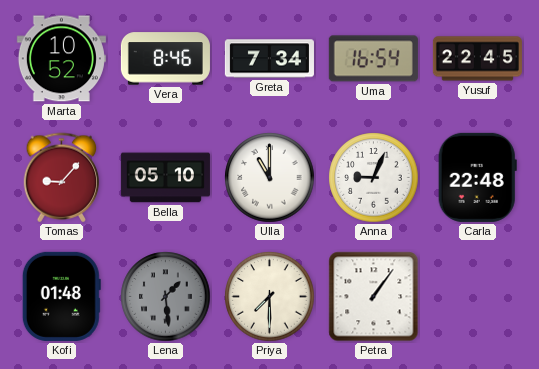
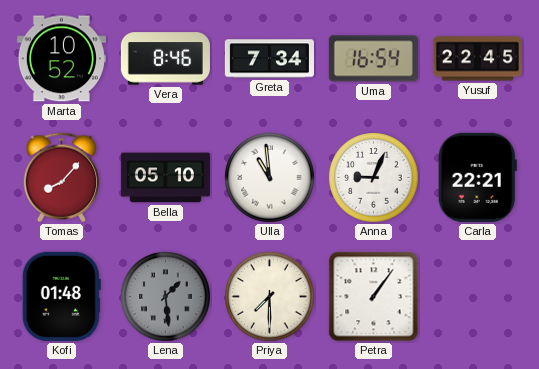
Tomas: 9:07 -> 8:07
Ulla: 11:00 -> 10:59
Carla: 22:48 -> 22:21
